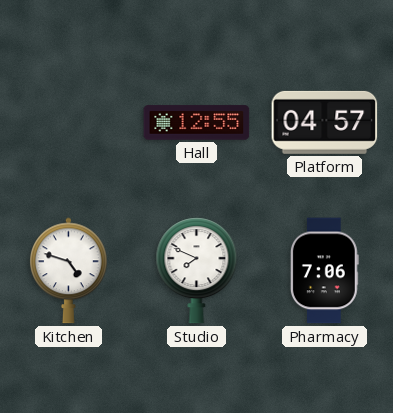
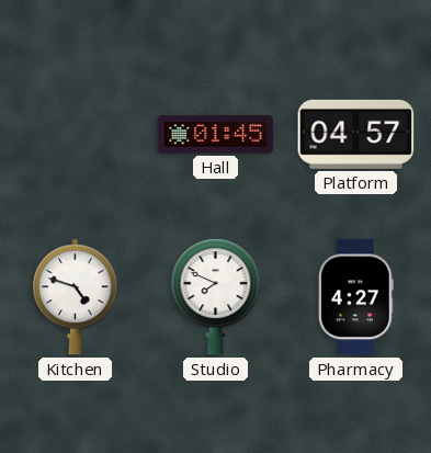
Hall: 12:55 -> 01:45
Pharmacy: 7:06 -> 4:27
